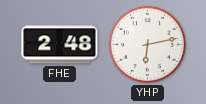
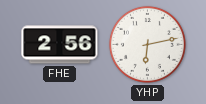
FHE: 2:48 -> 2:56
